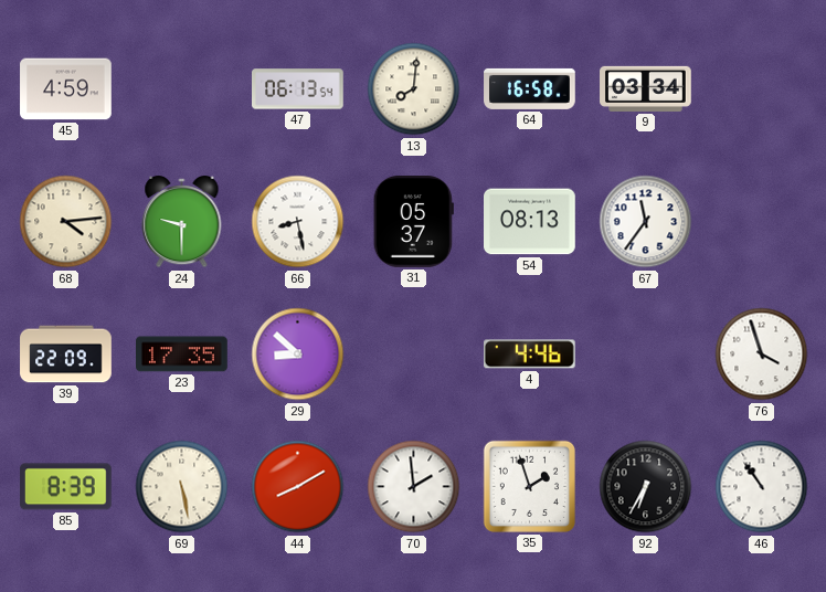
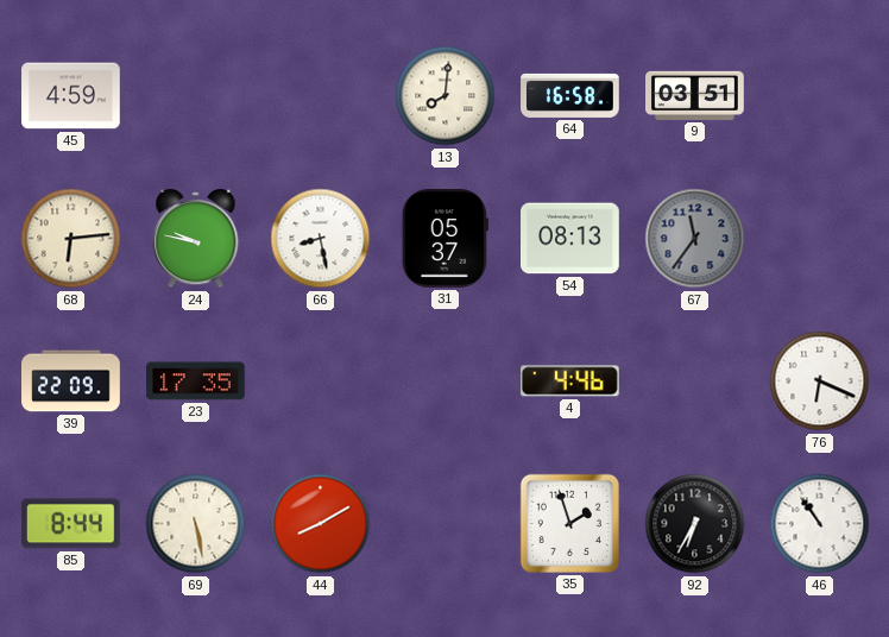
47: 06:13 -> none
9: 03:34 -> 03:51
68: 4:14 -> 6:14
24: 9:30 -> 9:47
67 dial: white -> grey
29: 8:52 -> none
76: 3:57 -> 6:19
85: 8:39 -> 8:44
70: 1:59 -> none
